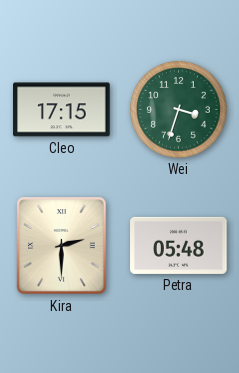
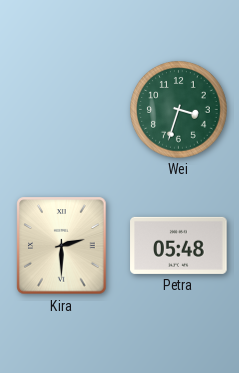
Cleo: 17:15 -> none
